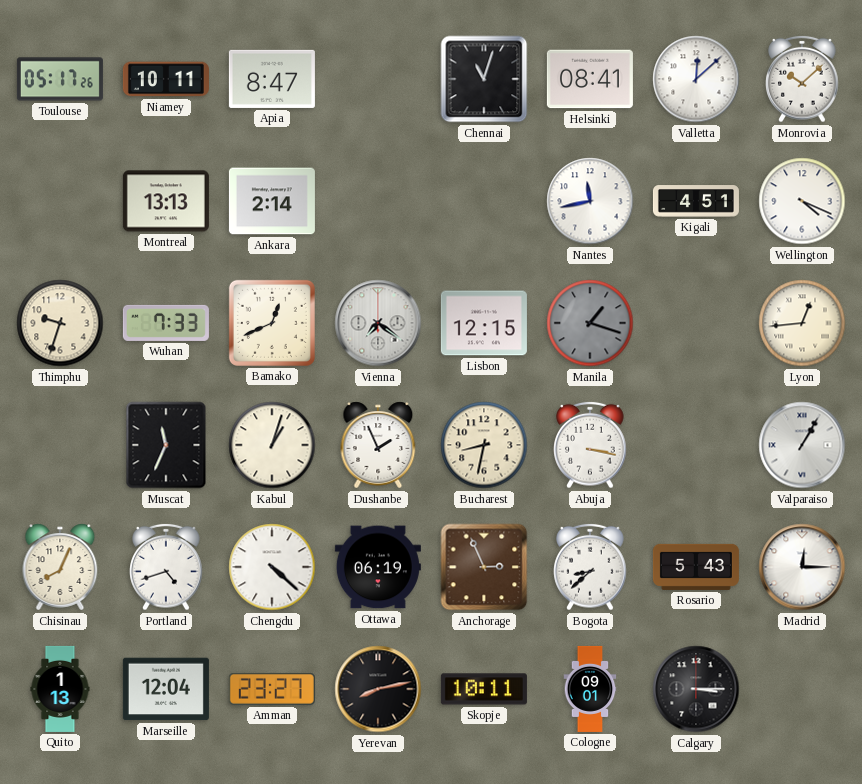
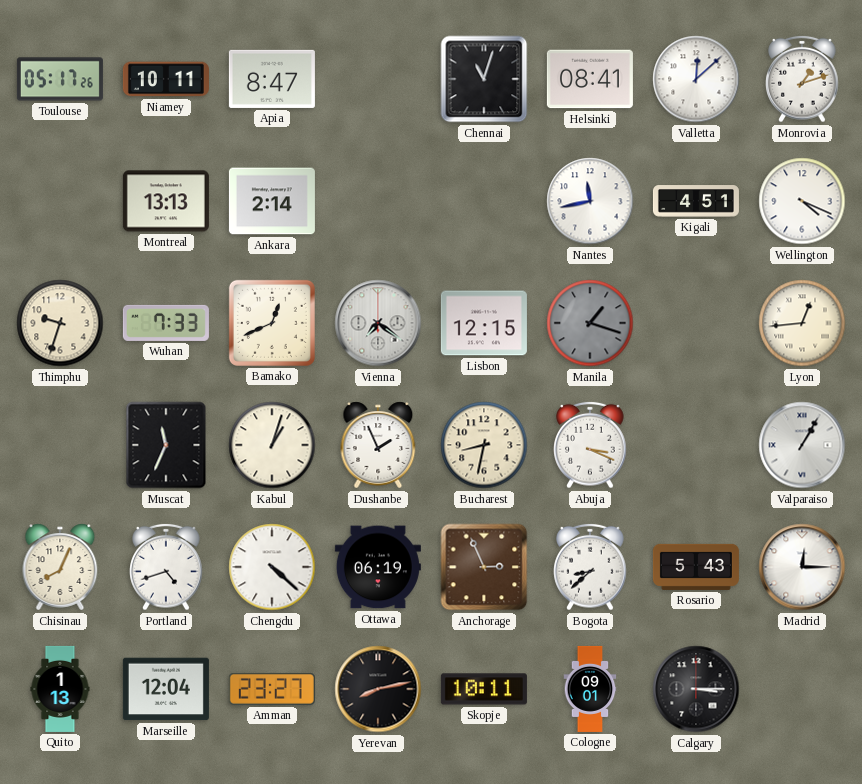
Monrovia: 10:08 -> 1:12
Abuja: 3:17 -> 3:19
